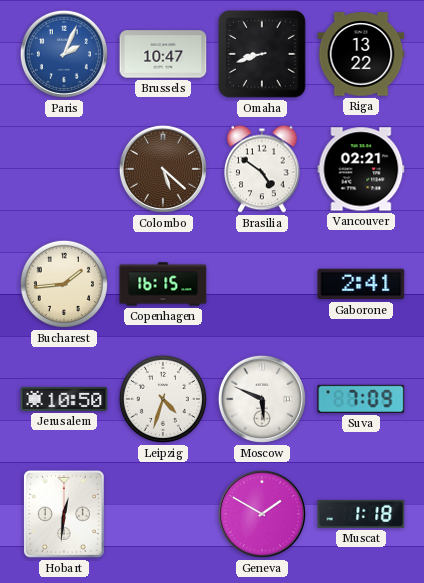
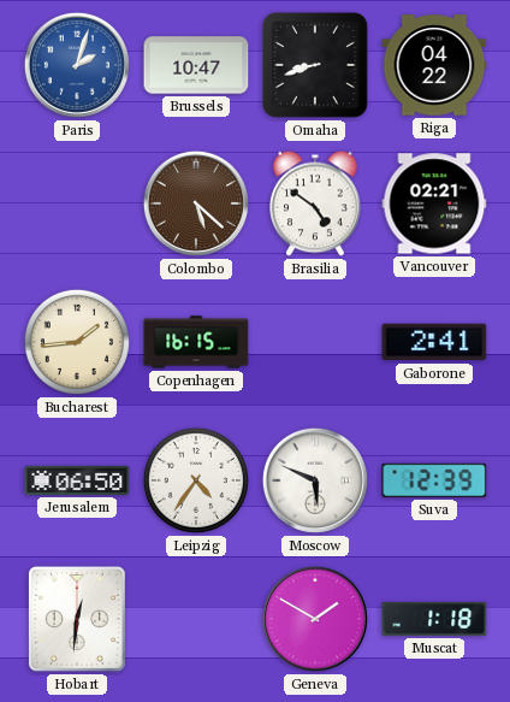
Paris: 2:04 -> 2:03
Riga: 13:22 -> 04:22
Jerusalem: 10:50 -> 06:50
Leipzig: 4:33 -> 4:36
Suva: 7:09 -> 12:39
